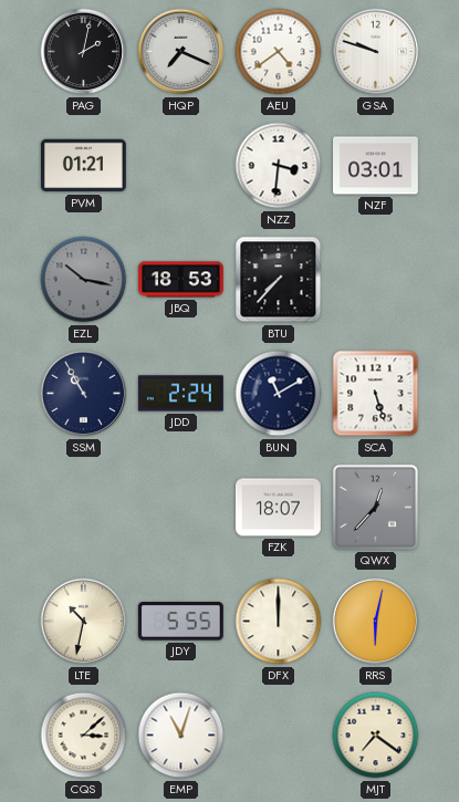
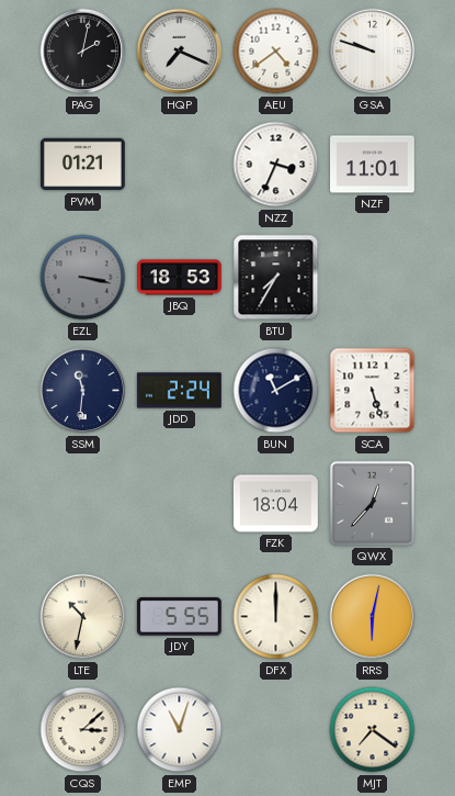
NZZ: 3:31 -> 3:34
NZF: 03:01 -> 11:01
EZL: 10:17 -> 3:17
BTU: 7:37 -> 7:35
SSM: 10:55 -> 11:31
FZK: 18:07 -> 18:04
